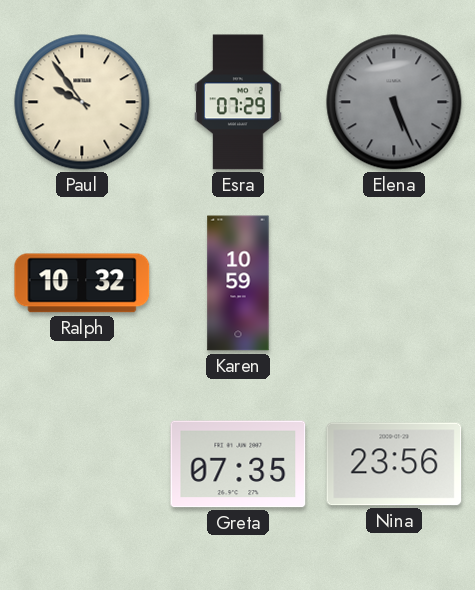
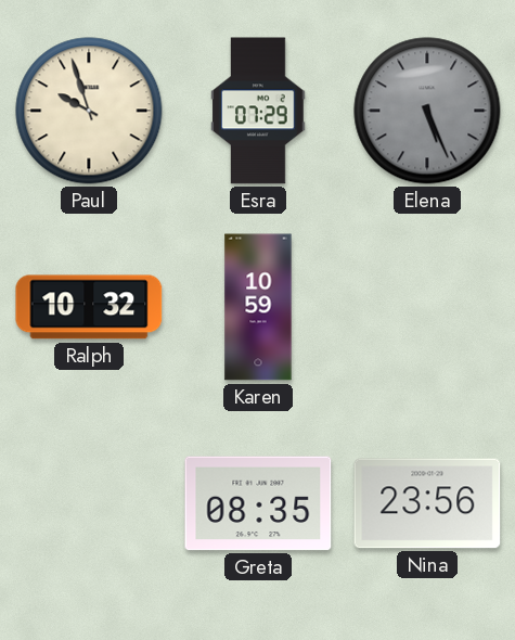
Paul: 9:54 -> 9:57
Greta: 07:35 -> 08:35
